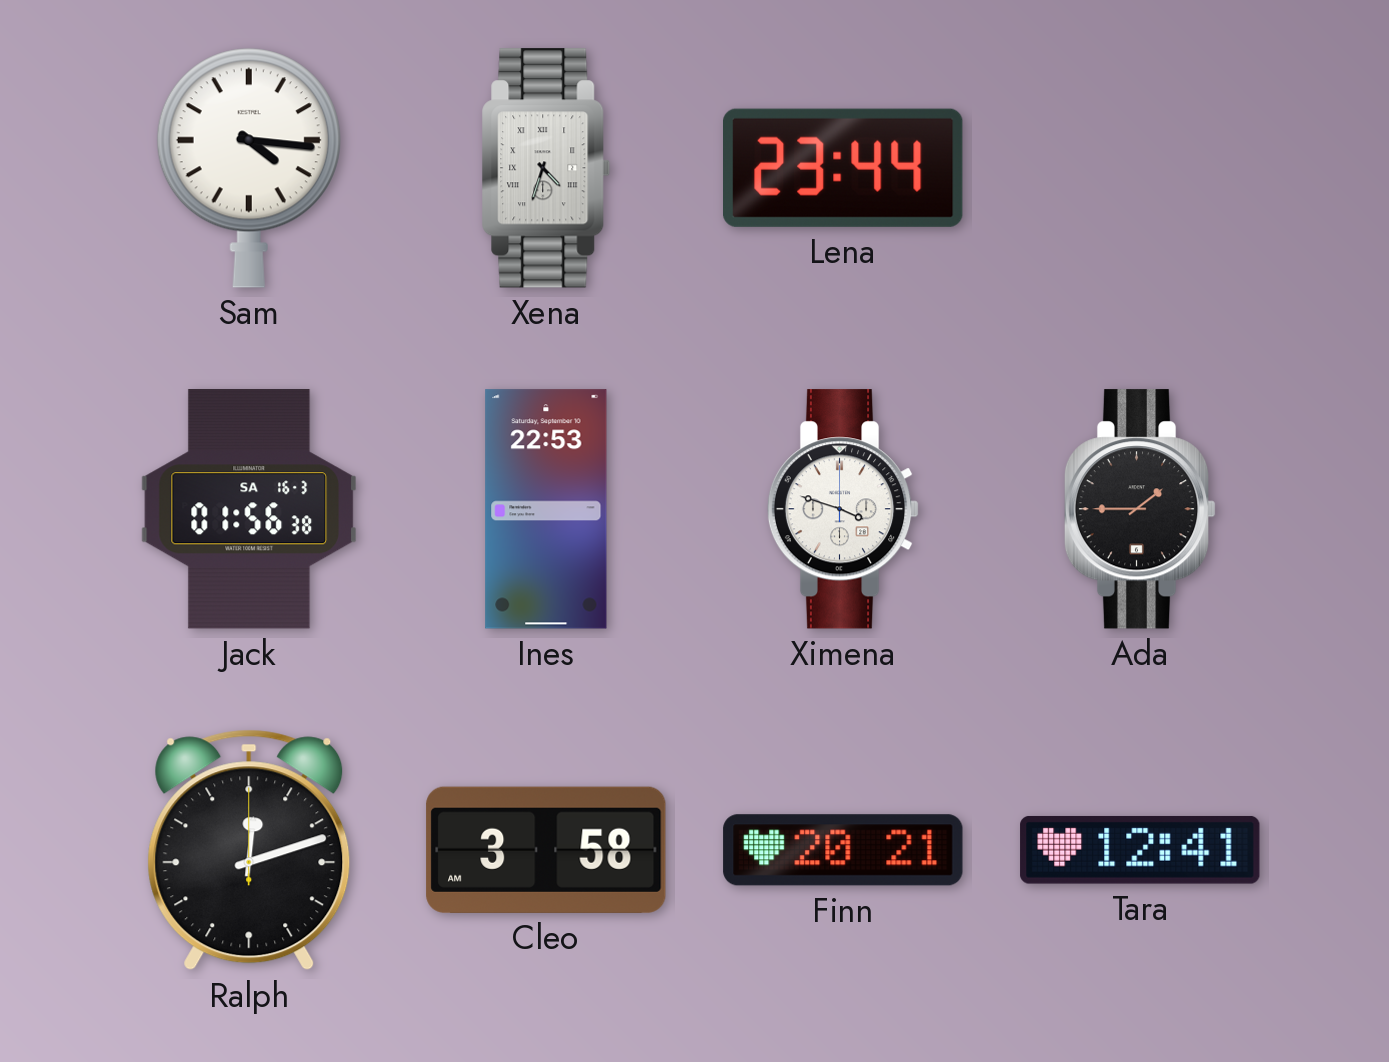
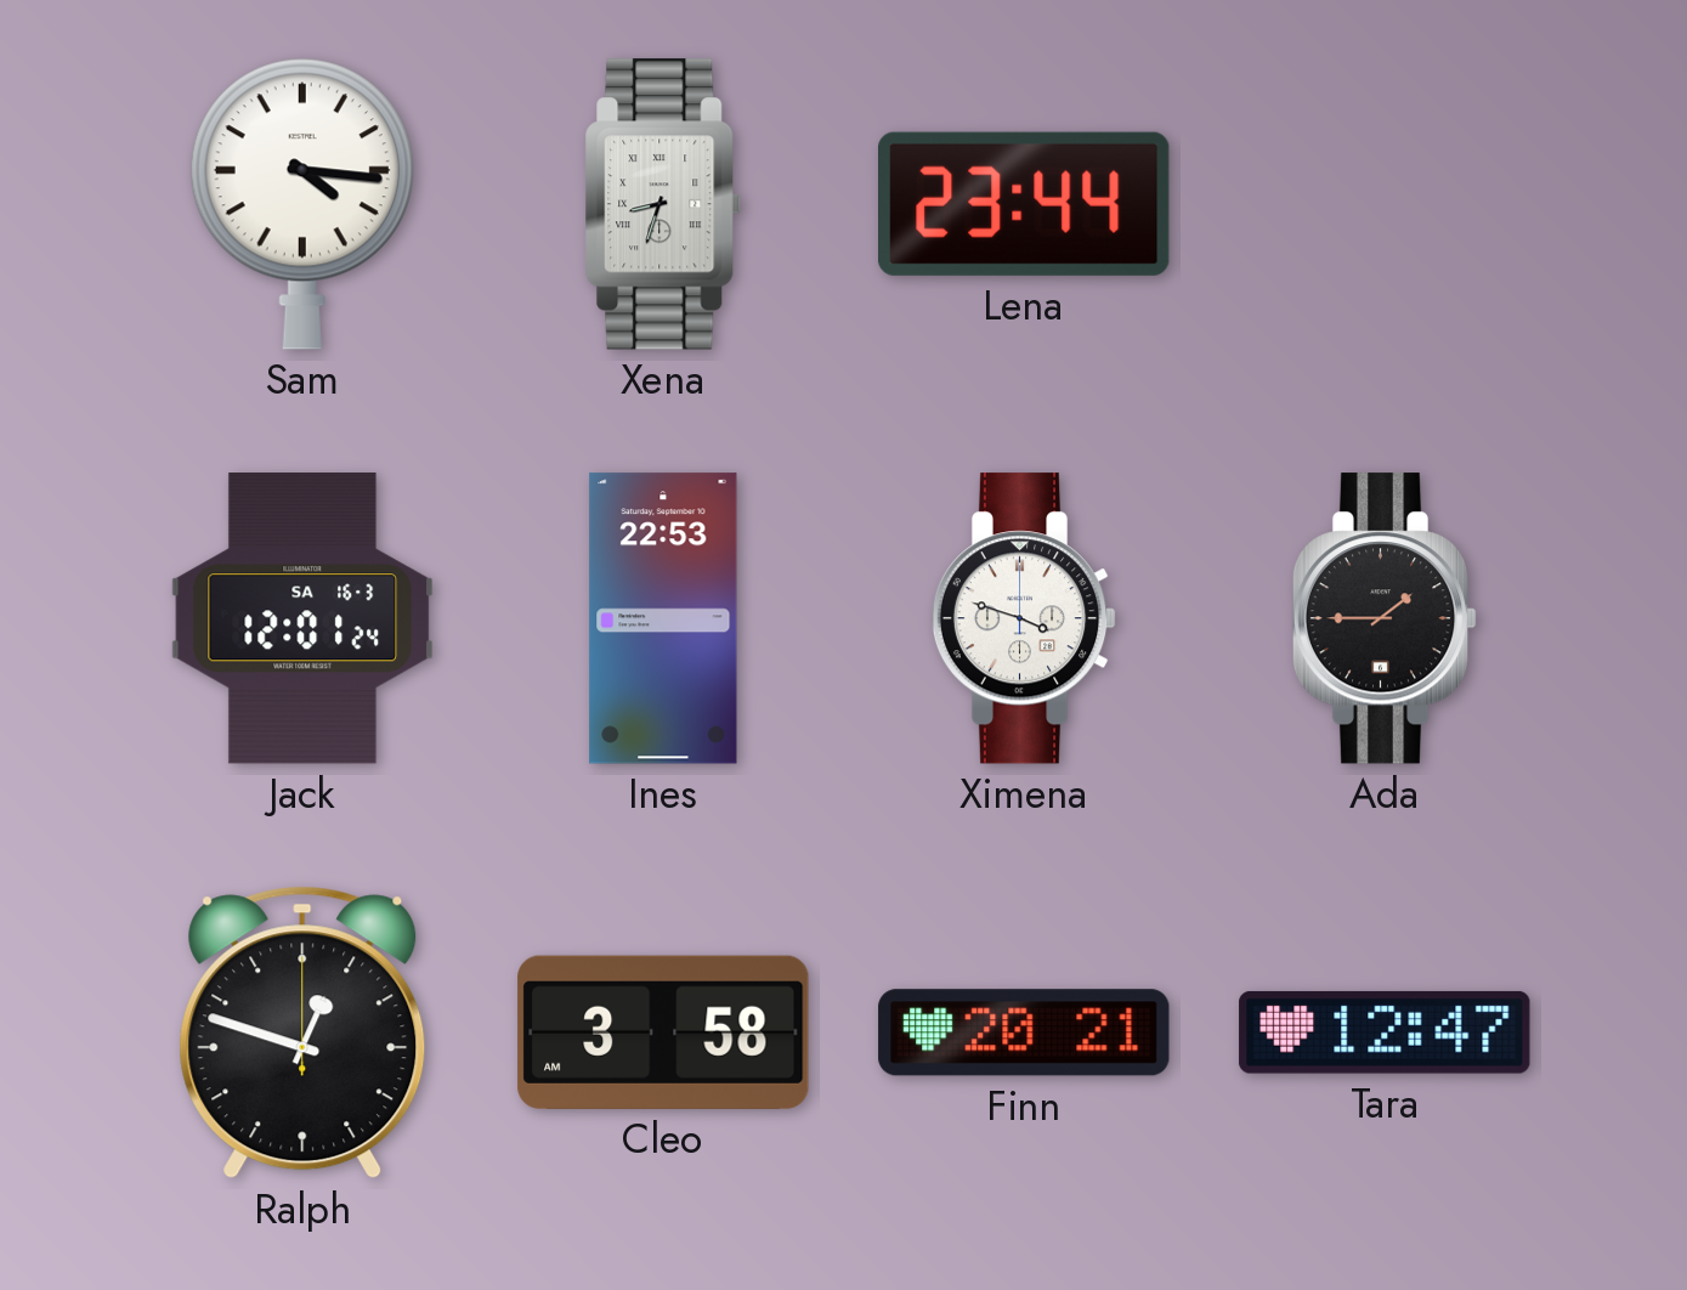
Xena: 4:33 -> 8:33
Jack: 01:56 -> 12:01
Ralph: 12:12 -> 12:48
Tara: 12:41 -> 12:47
